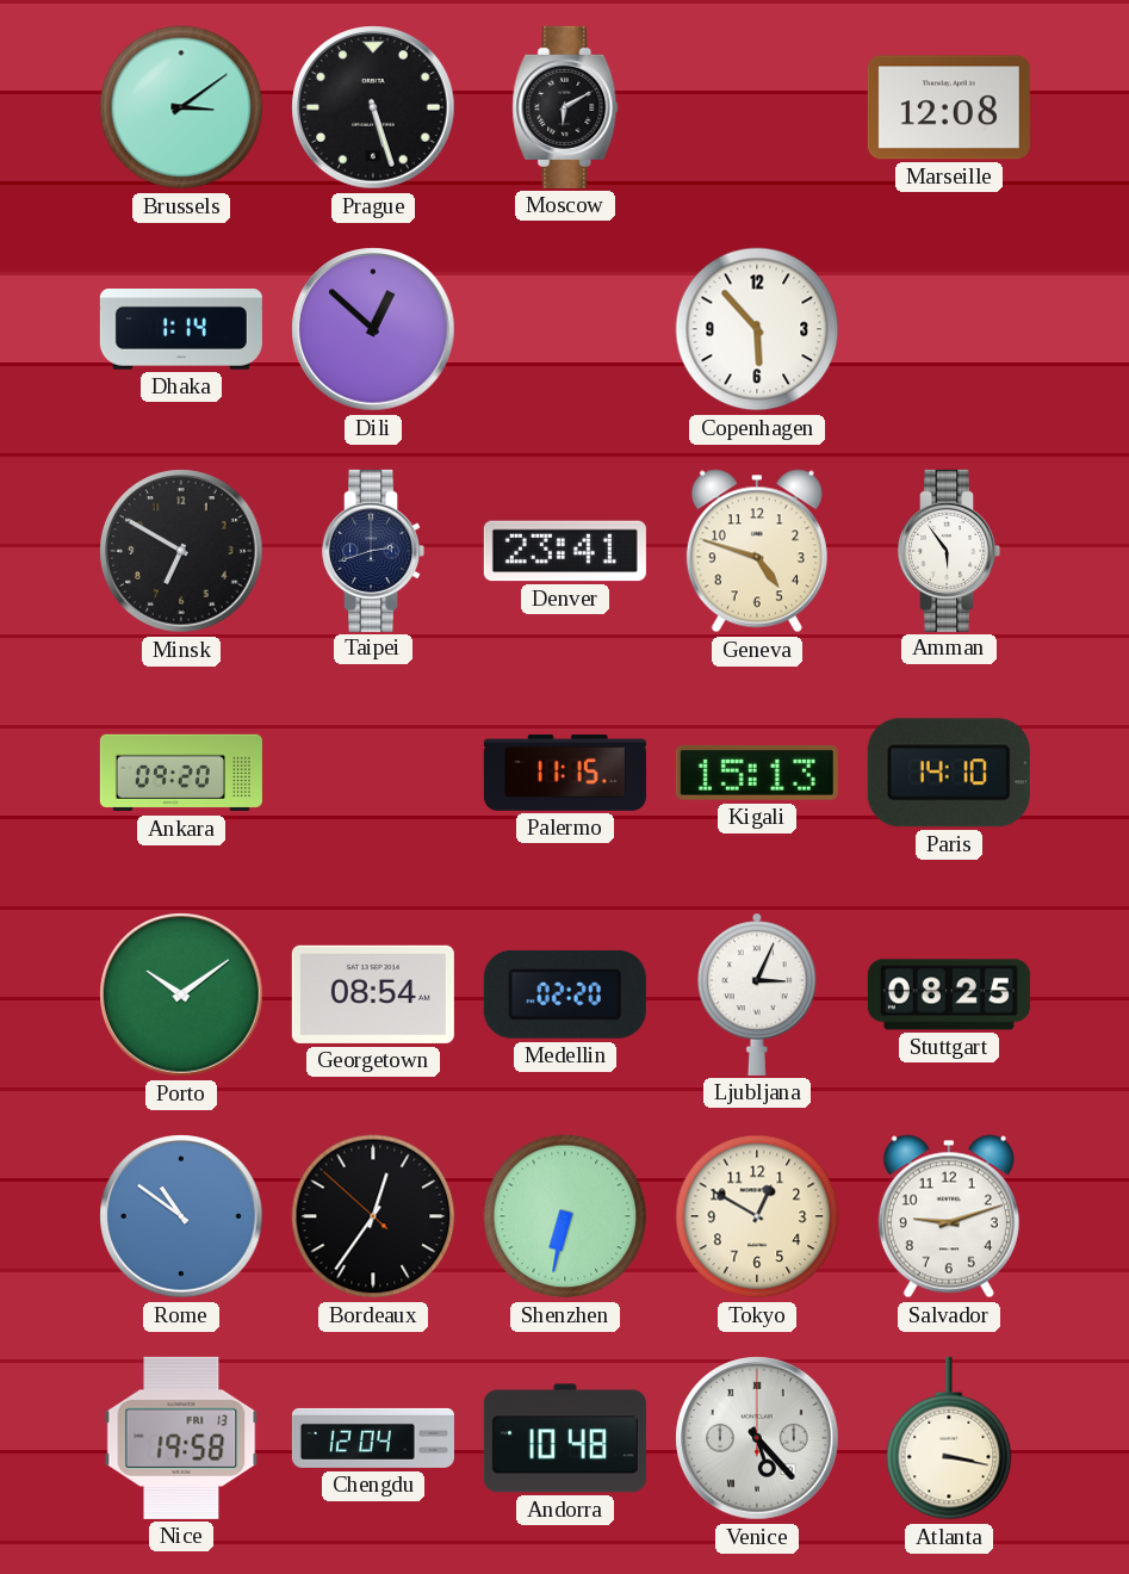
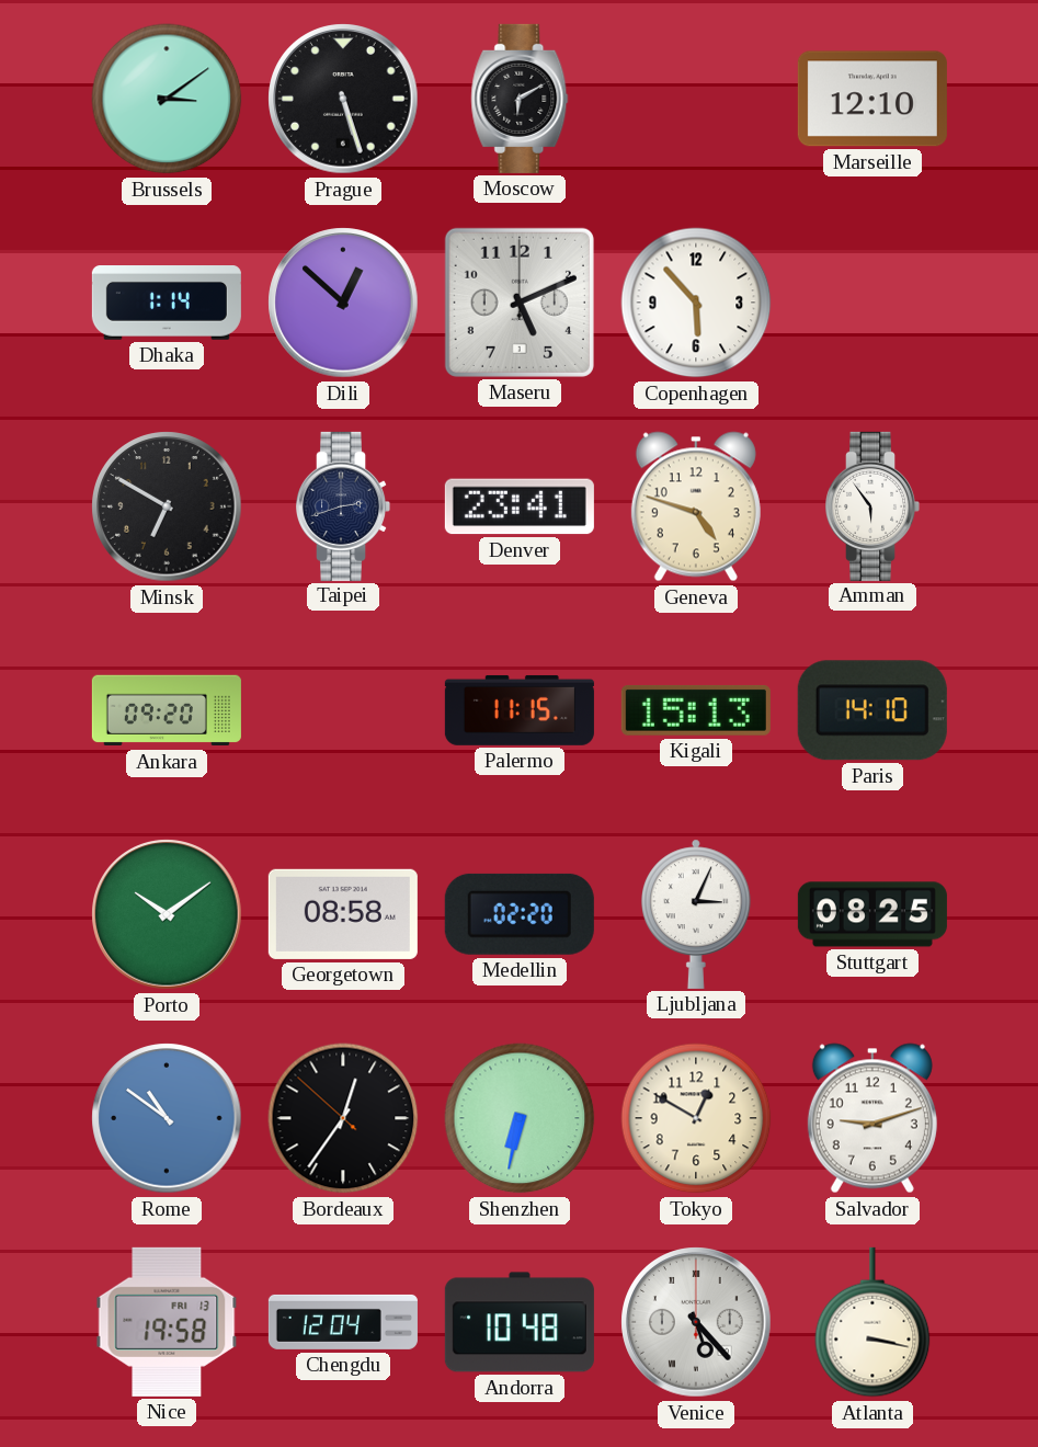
Marseille: 12:08 -> 12:10
Maseru: none -> 5:11
Georgetown: 08:54 -> 08:58
